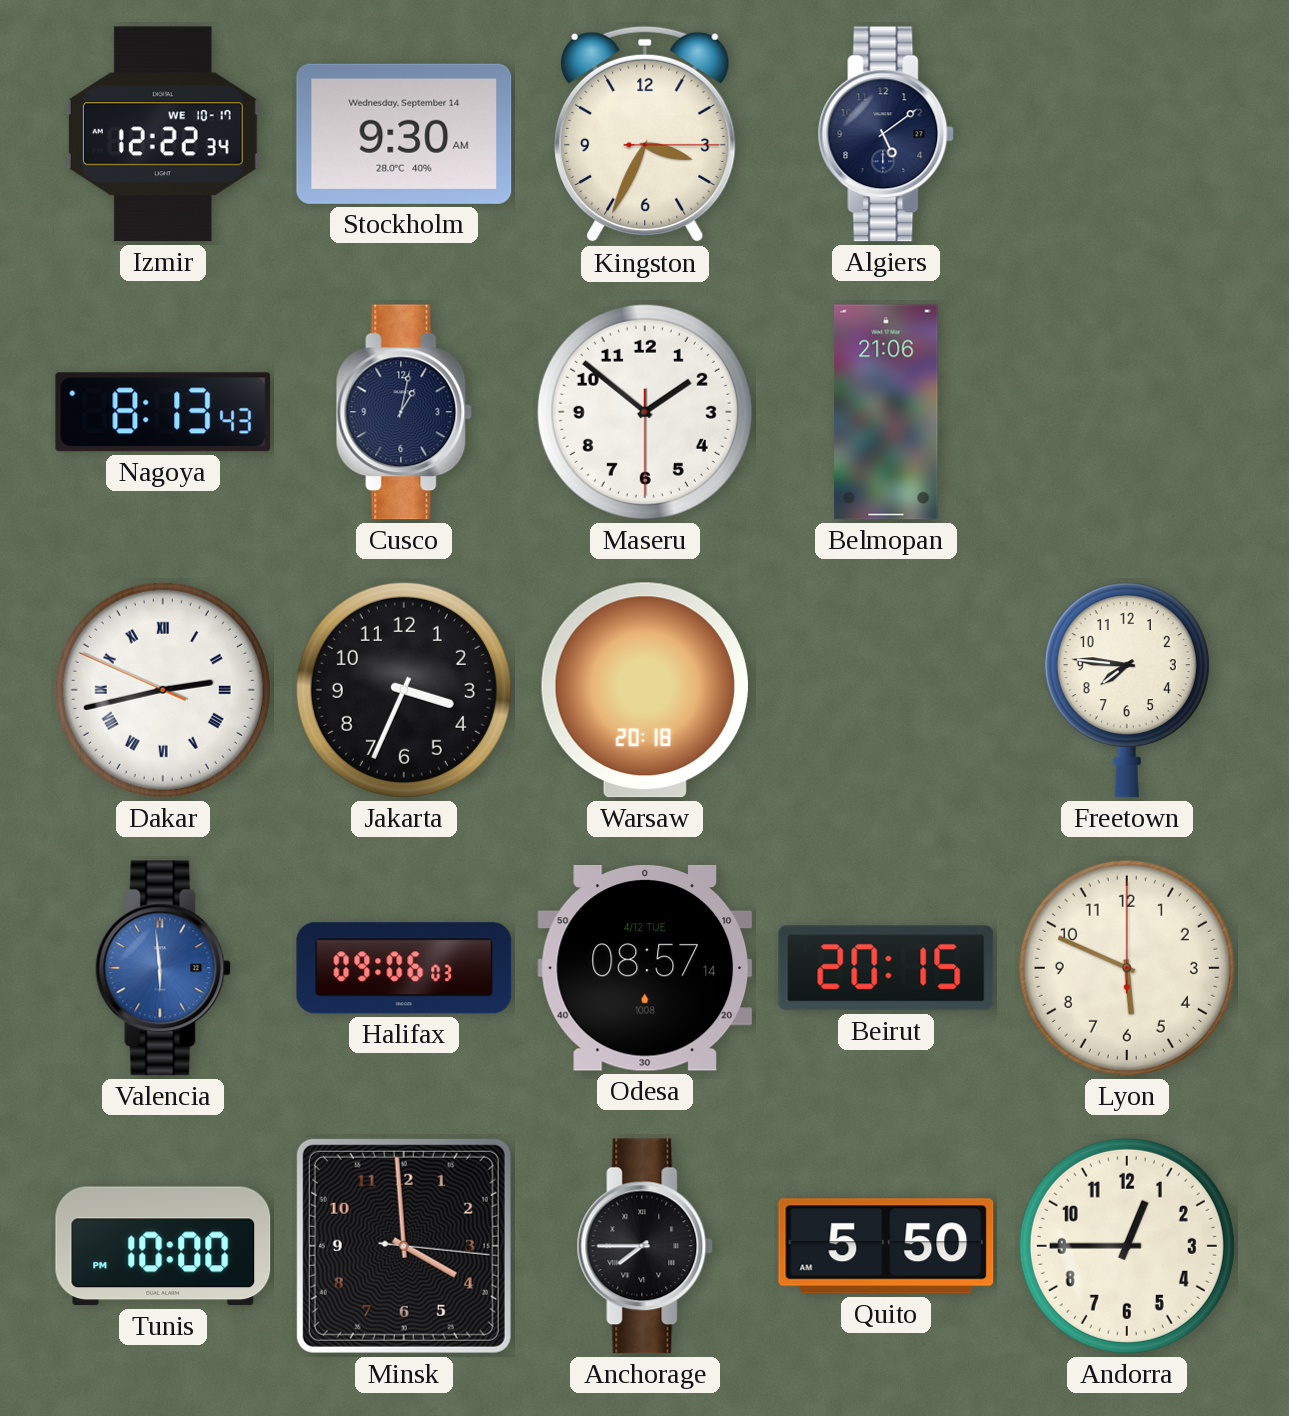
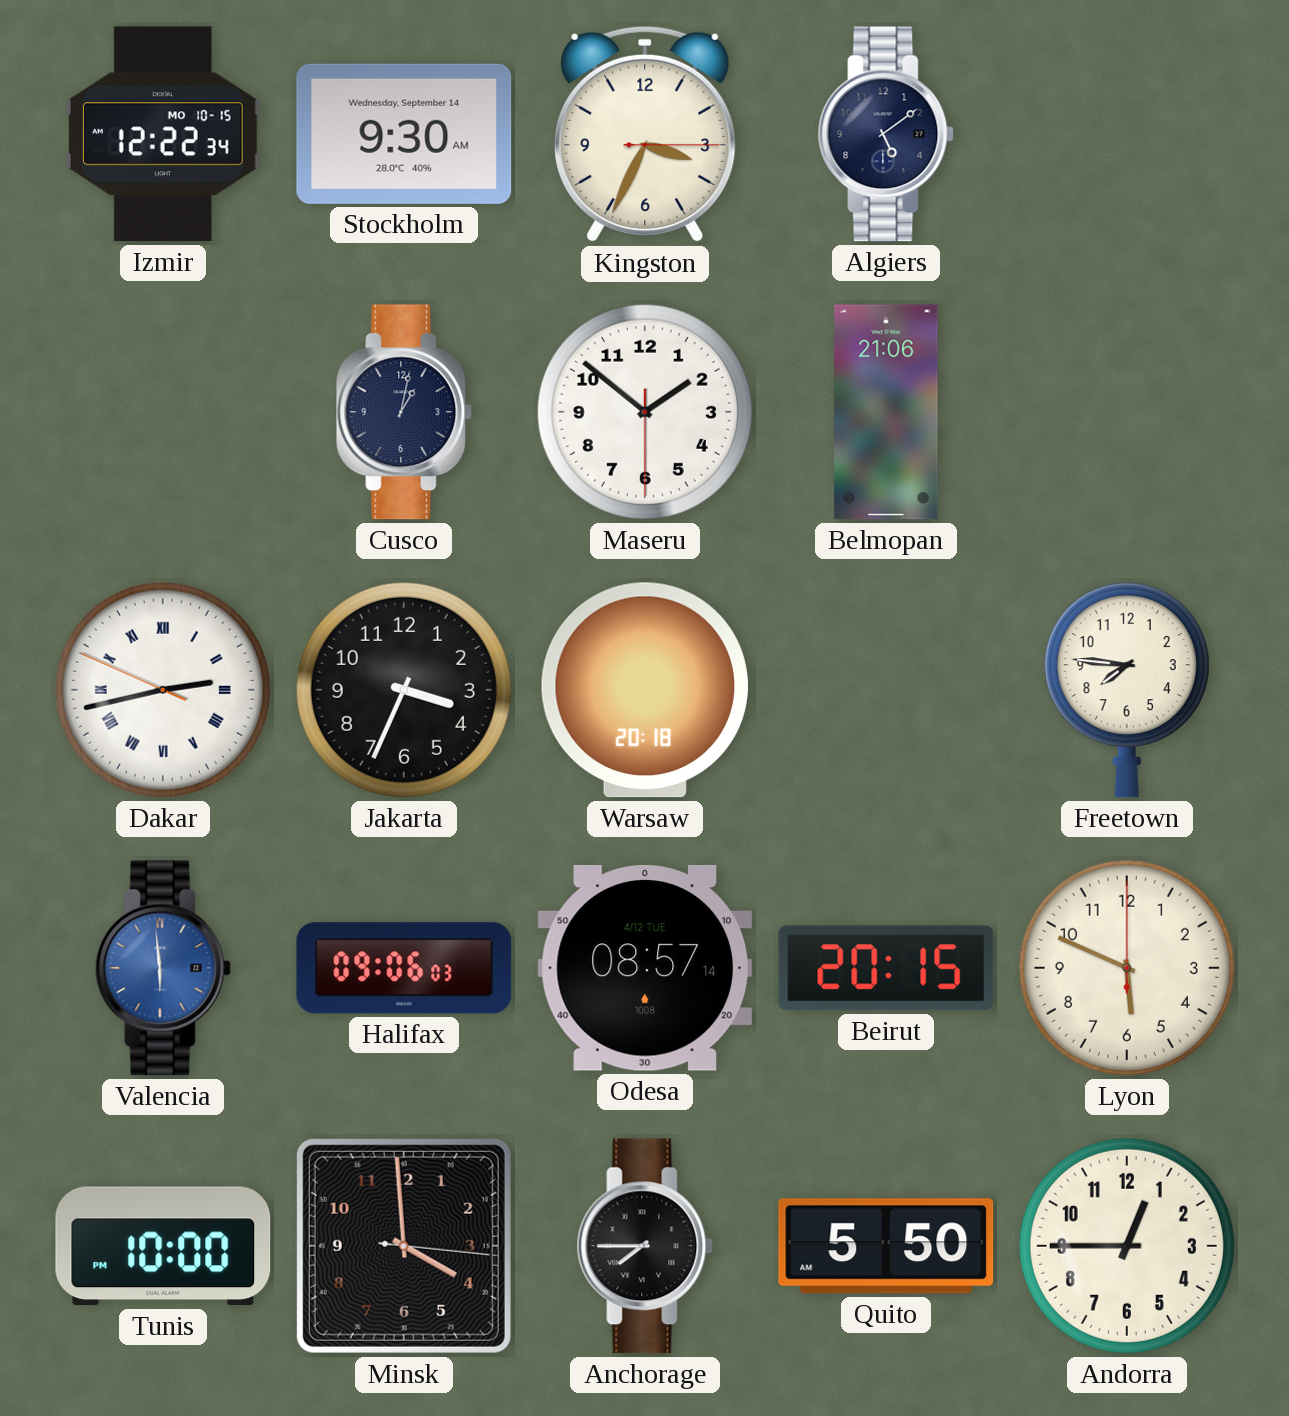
Izmir date: WE 10-17 -> MO 10-15
Nagoya: 8:13 -> none
